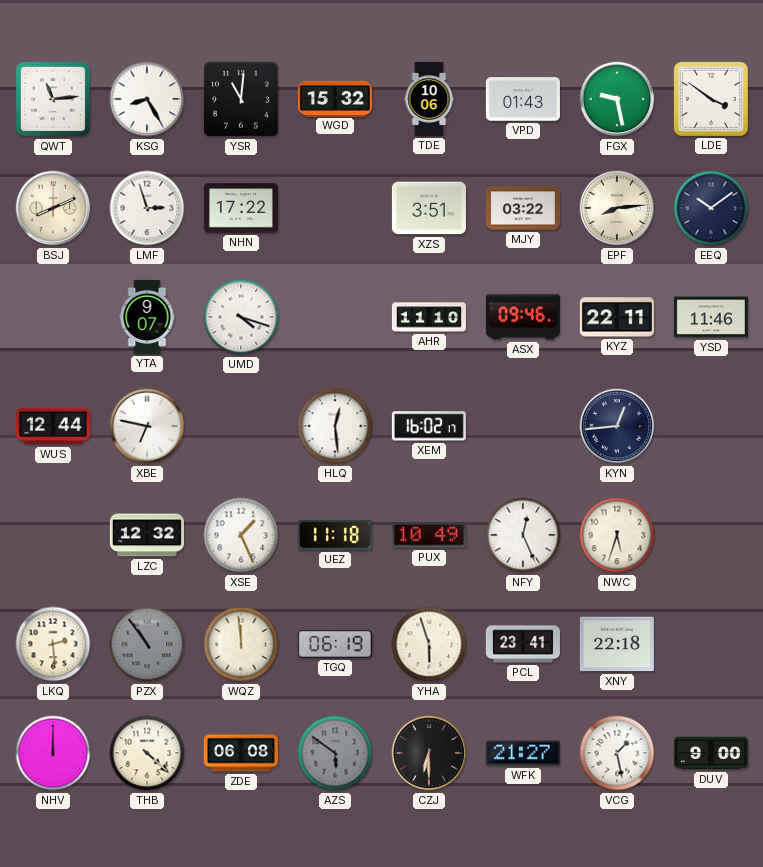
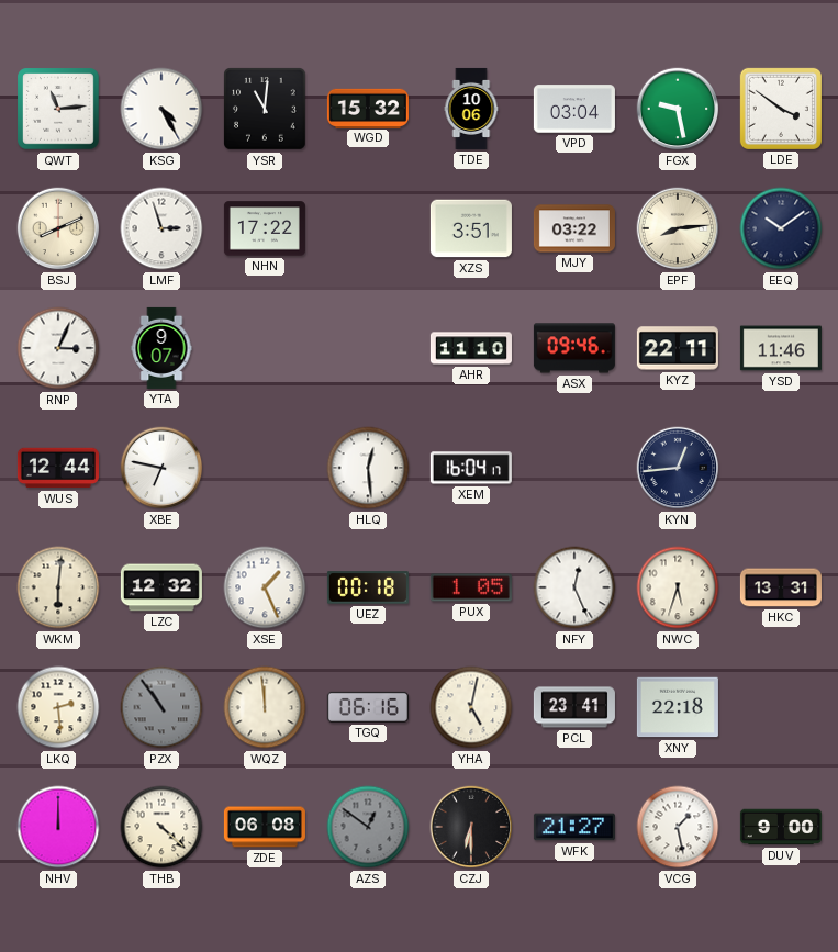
KSG: 8:25 -> 4:25
VPD: 01:43 -> 03:04
RNP: none -> 3:04
UMD: 4:18 -> none
XEM: 16:02 -> 16:04
WKM: none -> 6:01
UEZ: 11:18 -> 00:18
PUX: 10:49 -> 1:05
HKC: none -> 13:31
TGQ: 06:19 -> 06:16
YHA: 5:57 -> 5:02
AZS: 5:51 -> 12:51
